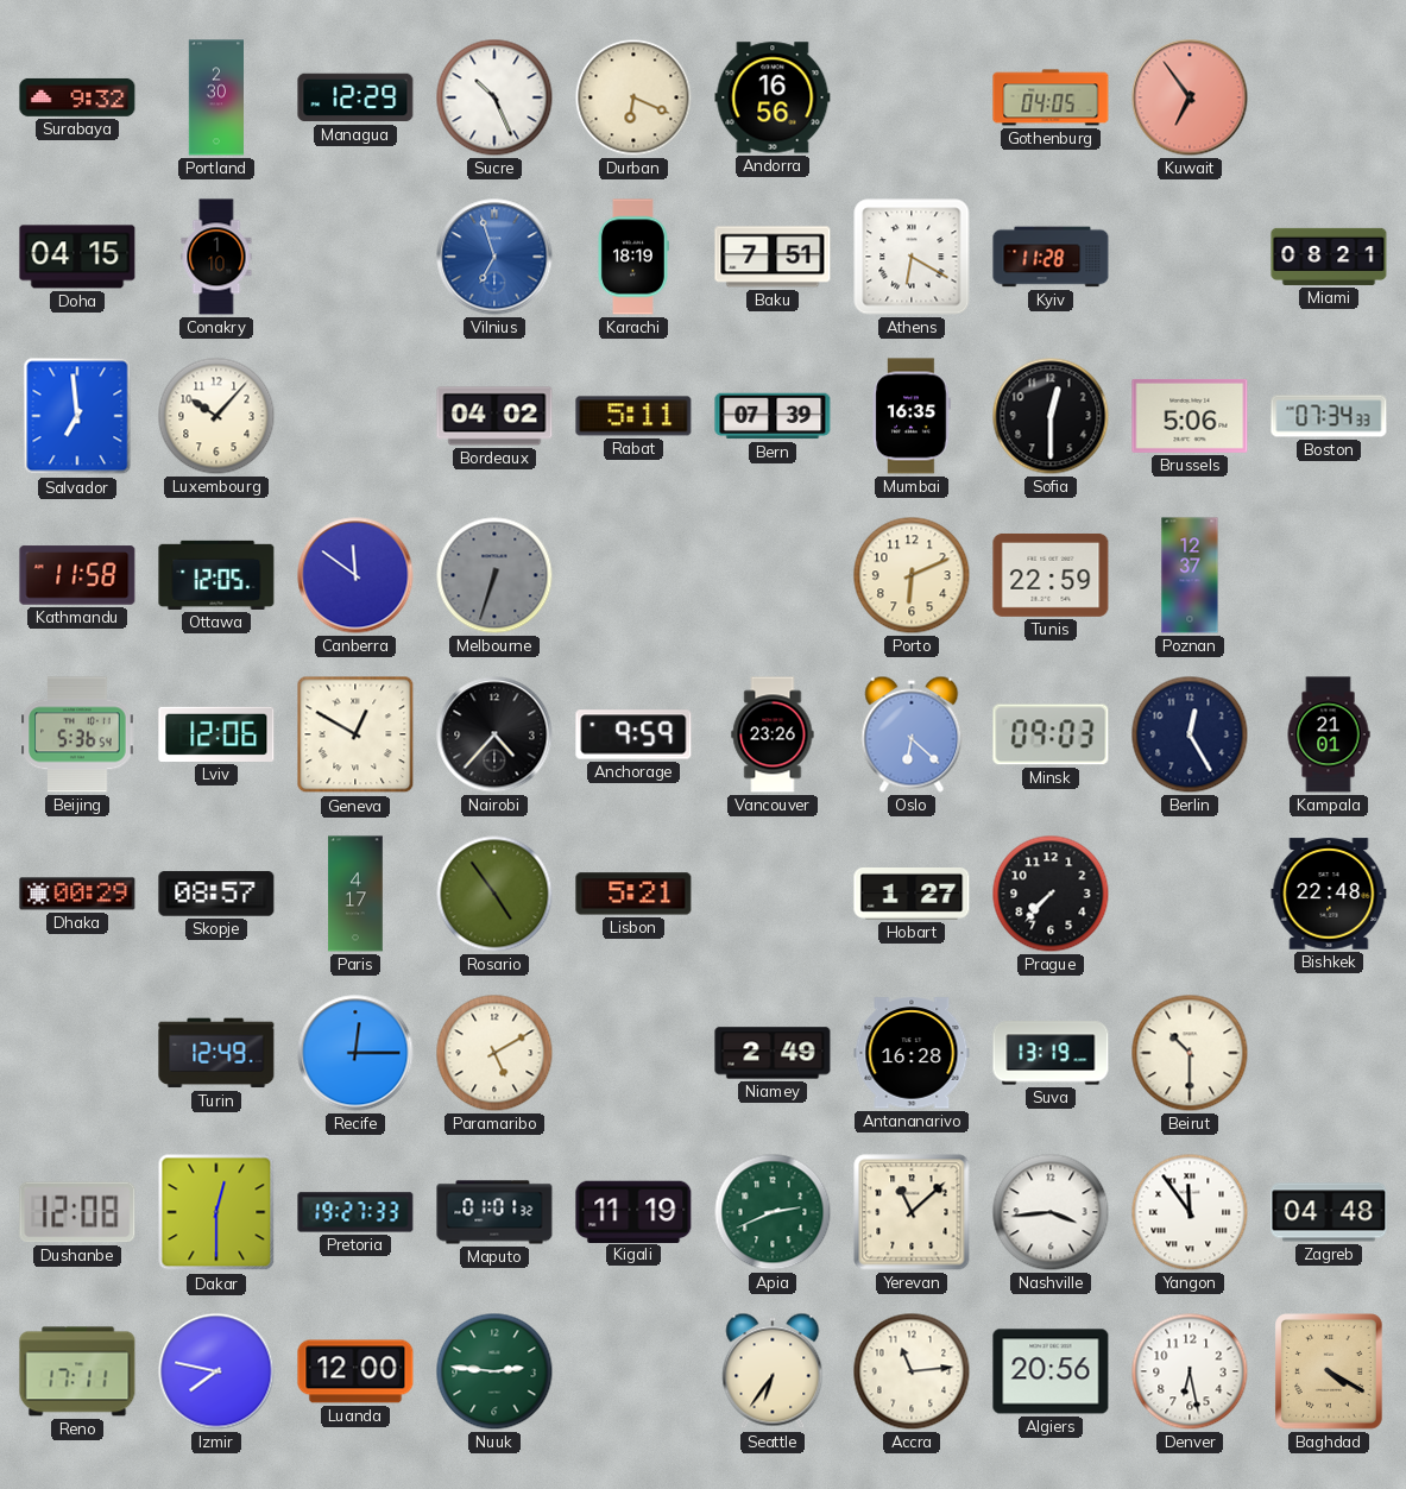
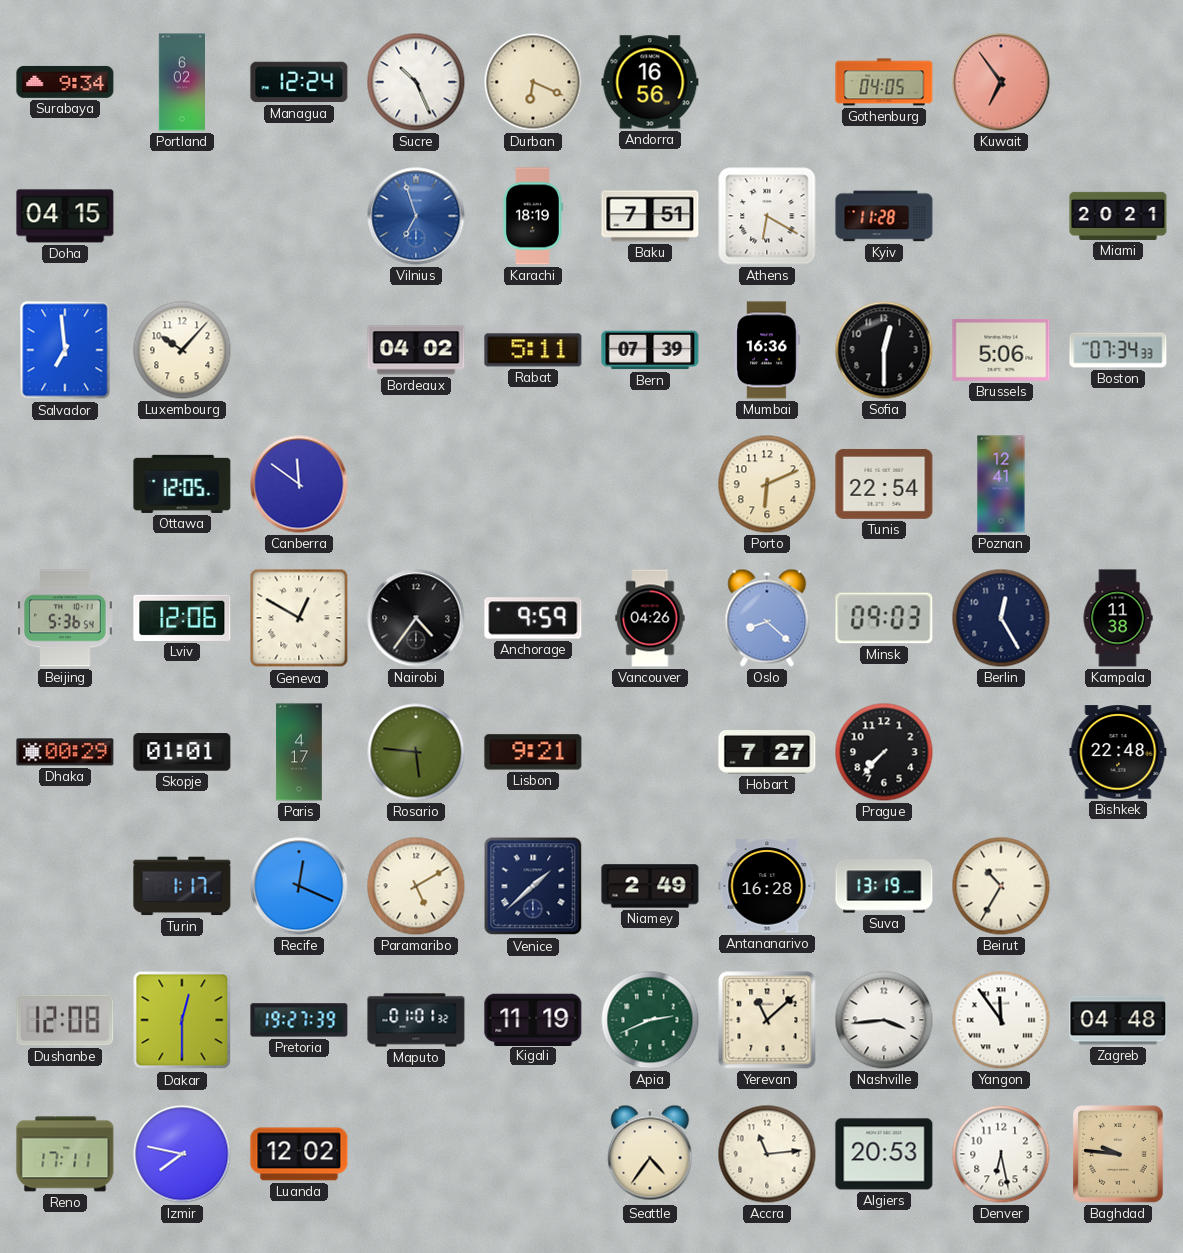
Surabaya: 9:32 -> 9:34
Portland: 2:30 -> 6:02
Managua: 12:29 -> 12:24
Conakry: 1:10 -> none
Miami: 08:21 -> 20:21
Mumbai: 16:35 -> 16:36
Kathmandu: 11:58 -> none
Melbourne: 6:33 -> none
Tunis: 22:59 -> 22:54
Poznan: 12:37 -> 12:41
Nairobi: 4:37 -> 4:36
Vancouver: 23:26 -> 04:26
Oslo: 6:22 -> 8:22
Kampala: 21:01 -> 11:38
Skopje: 08:57 -> 01:01
Rosario: 4:54 -> 5:46
Lisbon: 5:21 -> 9:21
Hobart: 1:27 -> 7:27
Turin: 12:49 -> 1:17
Recife: 12:15 -> 12:19
Venice: none -> 1:38
Beirut: 10:30 -> 10:35
Pretoria: 19:27:33 -> 19:27:39
Luanda: 12:00 -> 12:02
Nuuk: 2:46 -> none
Seattle: 6:36 -> 4:36
Algiers: 20:56 -> 20:53
Baghdad: 4:20 -> 9:46
